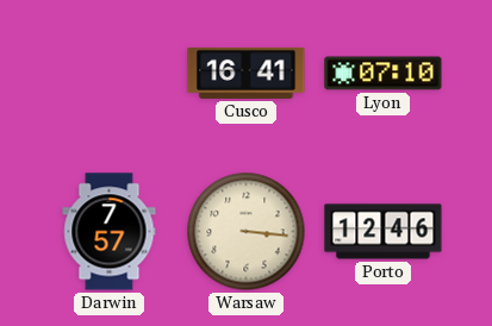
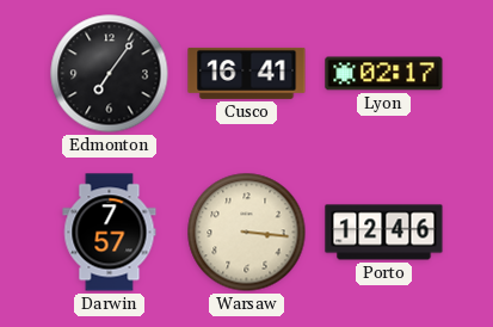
Edmonton: none -> 7:06
Lyon: 07:10 -> 02:17
